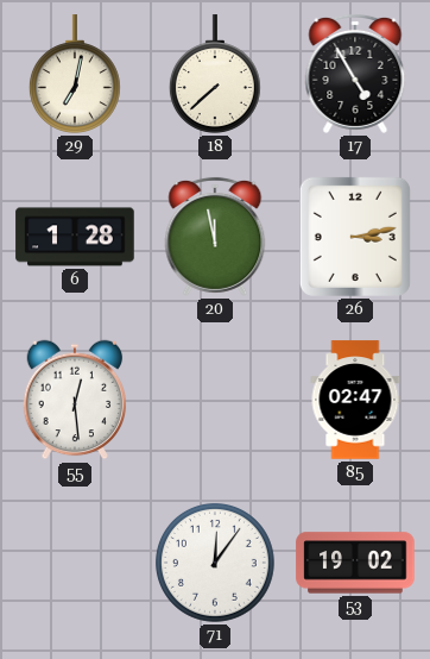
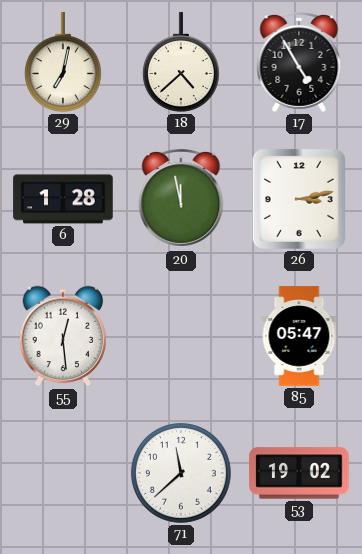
18: 7:38 -> 4:38
85: 02:47 -> 05:47
71: 12:06 -> 11:38
